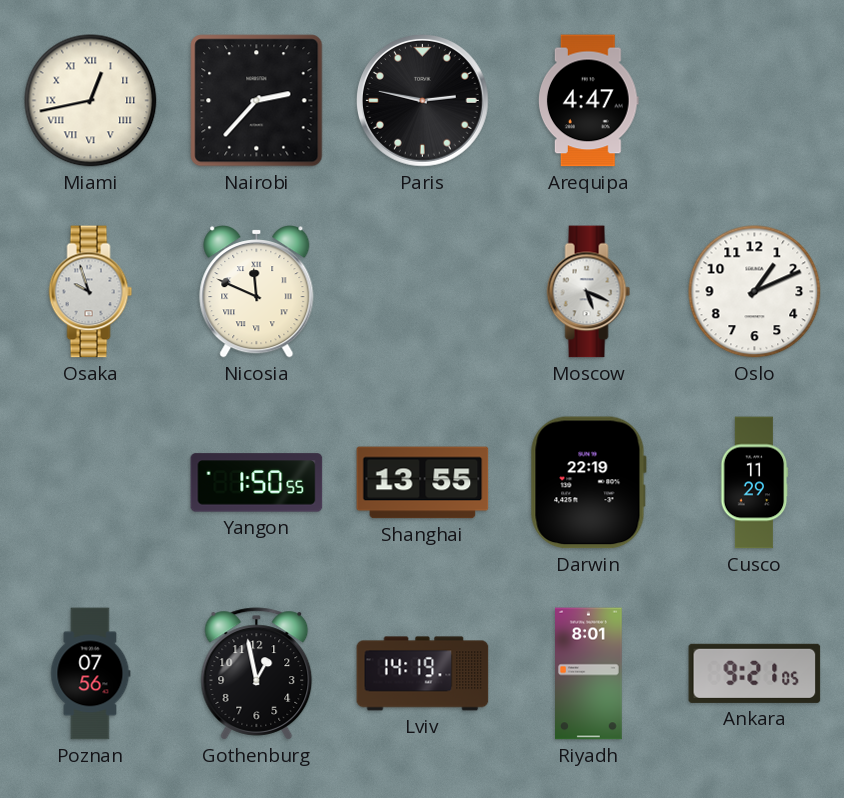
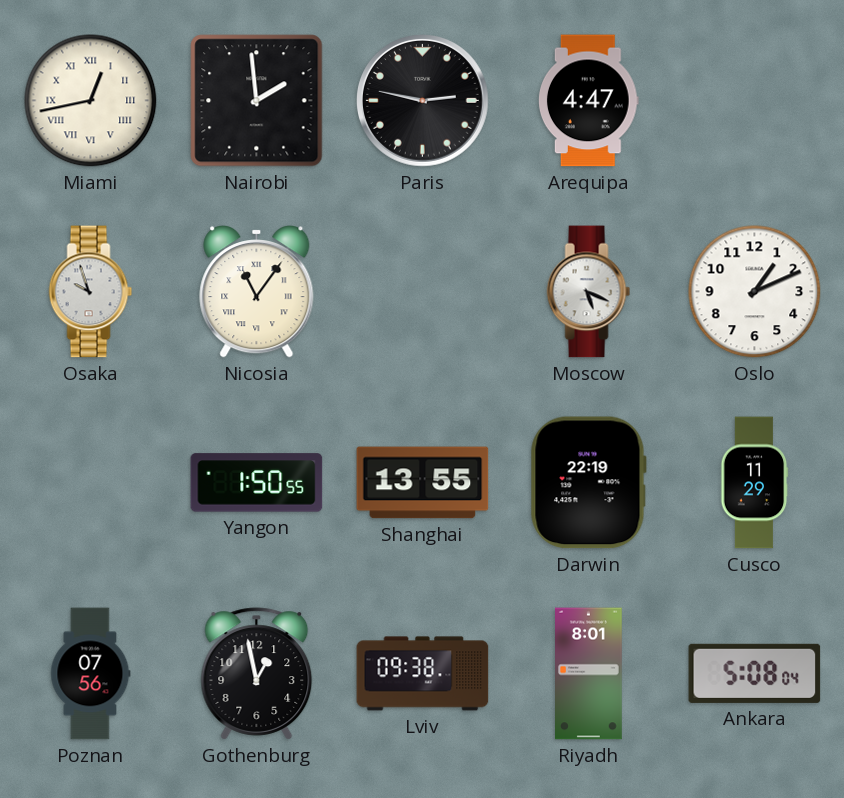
Nairobi: 2:37 -> 1:59
Nicosia: 11:49 -> 11:06
Lviv: 14:19 -> 09:38
Ankara: 9:21 -> 5:08
